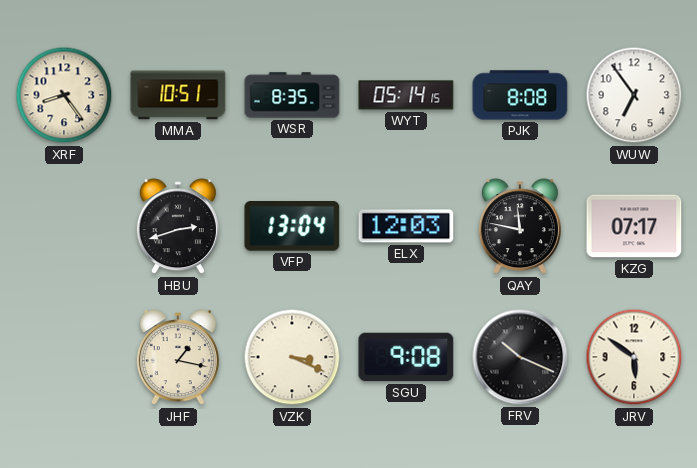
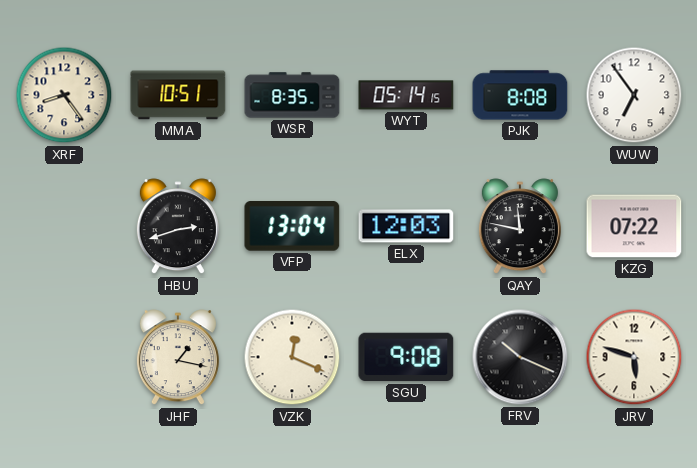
KZG: 07:17 -> 07:22
VZK: 3:19 -> 12:19
JRV: 5:51 -> 5:48
